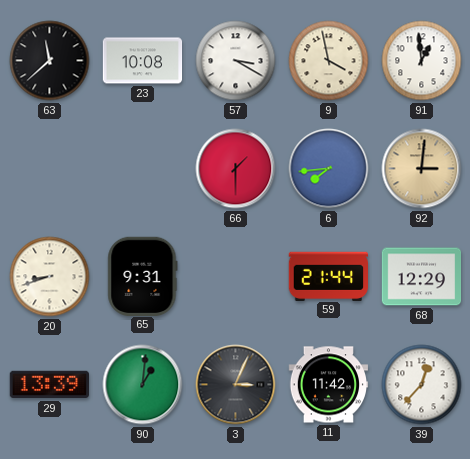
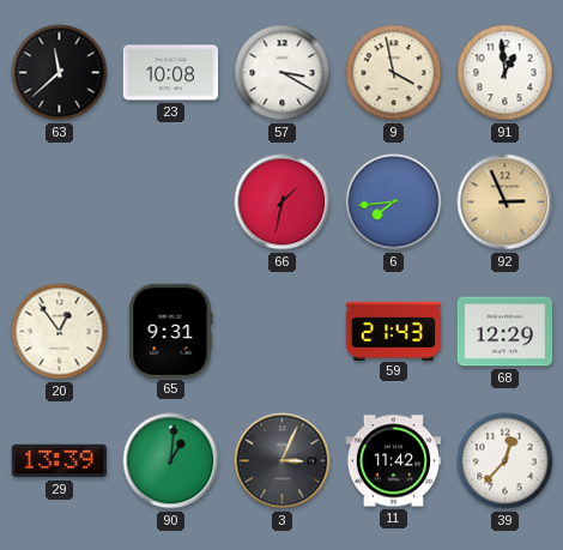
66: 1:30 -> 1:32
92: 3:01 -> 2:56
20: 8:42 -> 12:54
59: 21:44 -> 21:43
